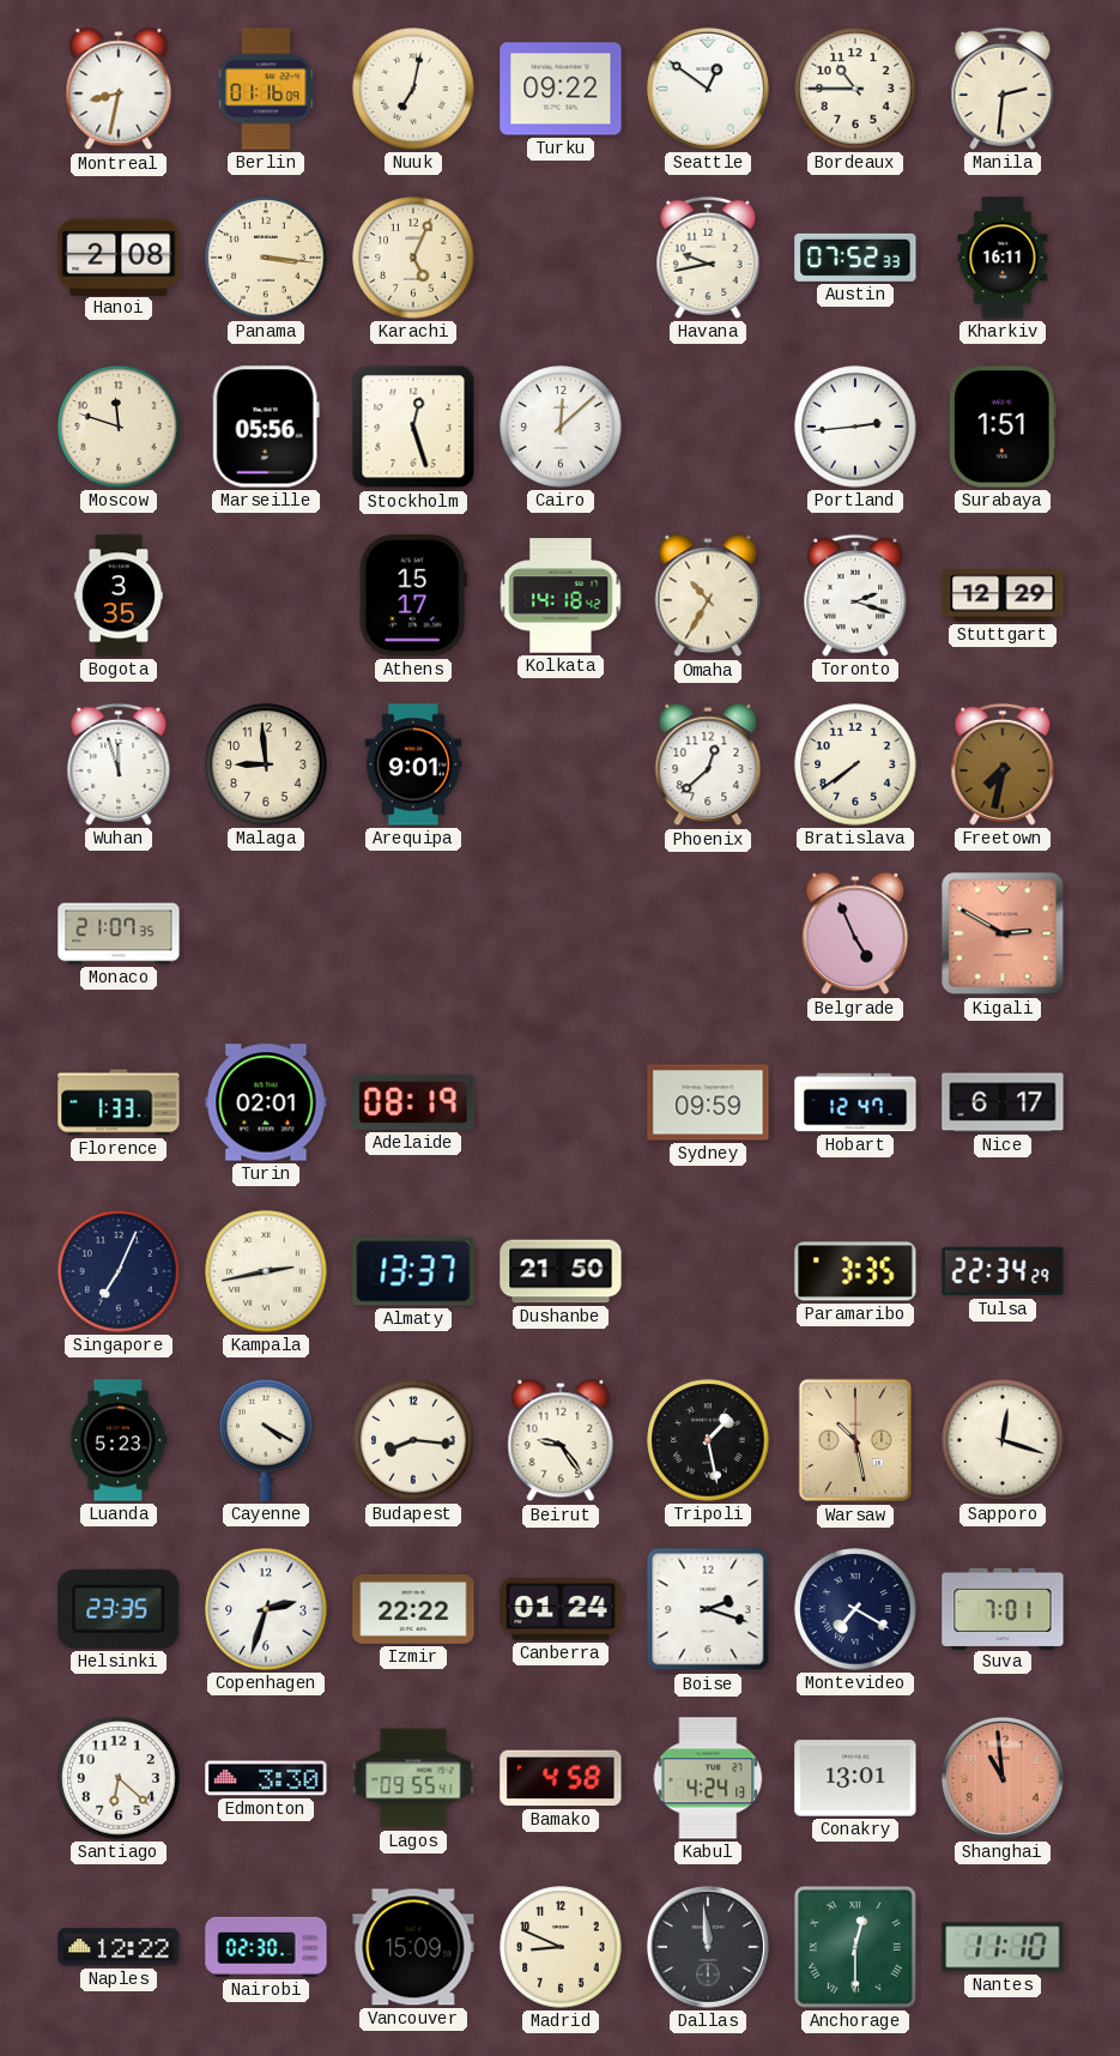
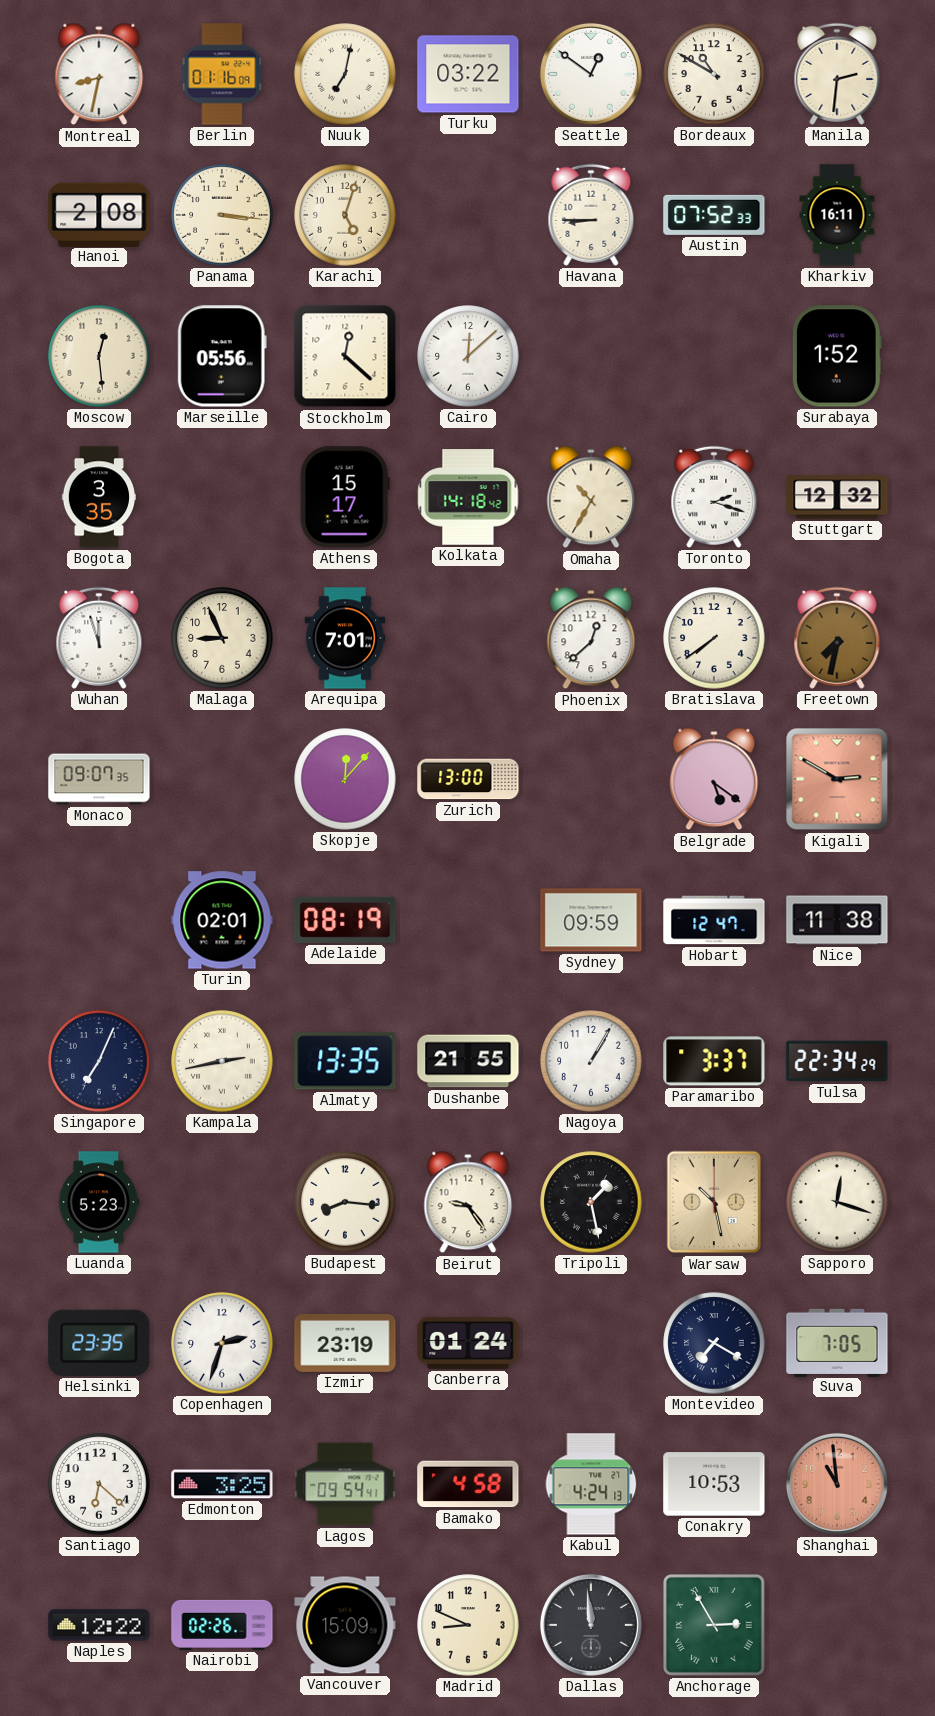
Turku: 09:22 -> 03:22
Bordeaux: 10:45 -> 10:50
Karachi: 5:04 -> 5:03
Havana: 9:43 -> 8:45
Moscow: 11:48 -> 12:29
Stockholm: 12:27 -> 12:22
Portland: 2:44 -> none
Surabaya: 1:51 -> 1:52
Stuttgart: 12:29 -> 12:32
Malaga: 8:59 -> 8:56
Arequipa: 9:01 -> 7:01
Monaco: 21:07 -> 09:07
Skopje: none -> 12:07
Zurich: none -> 13:00
Belgrade: 4:56 -> 5:21
Florence: 1:33 -> none
Nice: 6:17 -> 11:38
Almaty: 13:37 -> 13:35
Dushanbe: 21:50 -> 21:55
Nagoya: none -> 1:05
Paramaribo: 3:35 -> 3:37
Cayenne: 4:20 -> none
Izmir: 22:22 -> 23:19
Boise: 2:18 -> none
Suva: 7:01 -> 7:05
Edmonton: 3:30 -> 3:25
Lagos: 09:55 -> 09:54
Conakry: 13:01 -> 10:53
Nairobi: 02:30 -> 02:26
Anchorage: 12:30 -> 2:55
Nantes: 11:10 -> none
